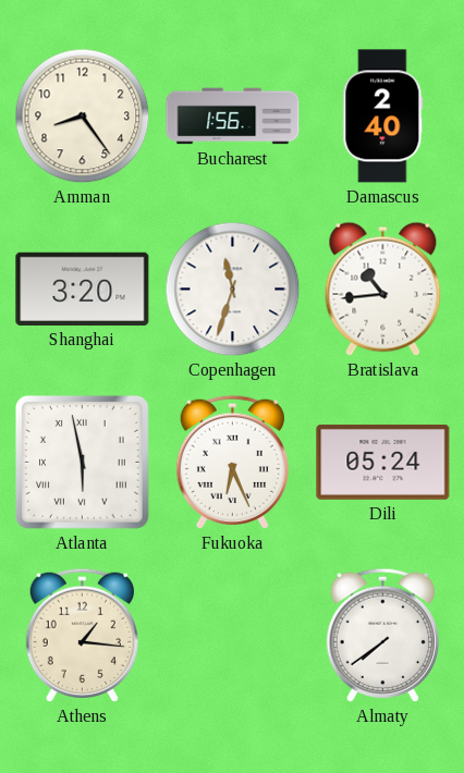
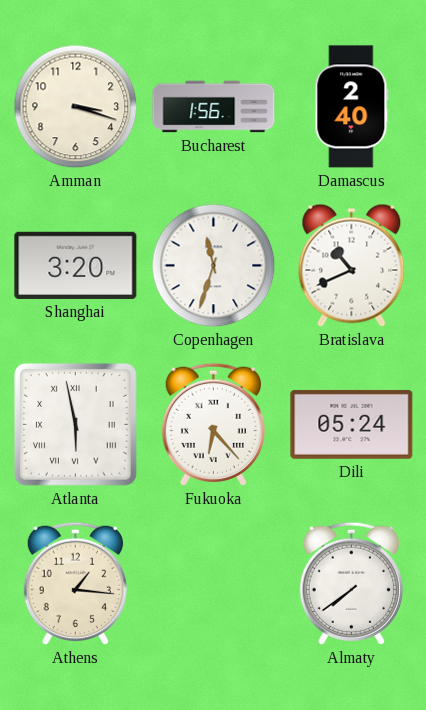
Amman: 8:24 -> 3:18
Bratislava: 10:44 -> 10:41
Fukuoka: 6:26 -> 6:23
